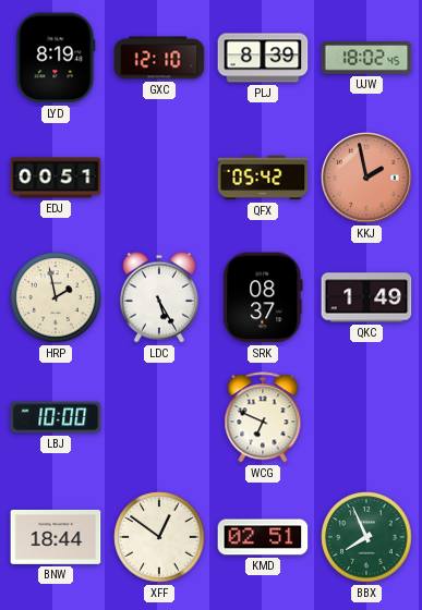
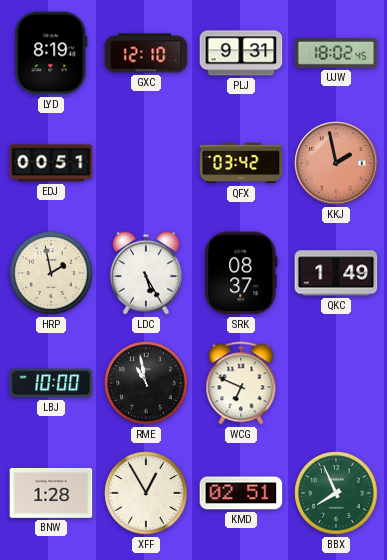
PLJ: 8:39 -> 9:31
QFX: 05:42 -> 03:42
RME: none -> 10:58
BNW: 18:44 -> 1:28
XFF: 12:51 -> 12:55
